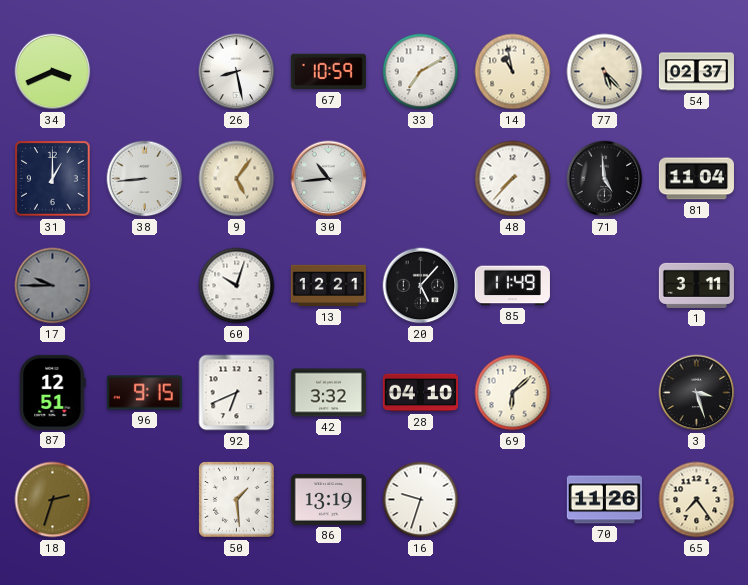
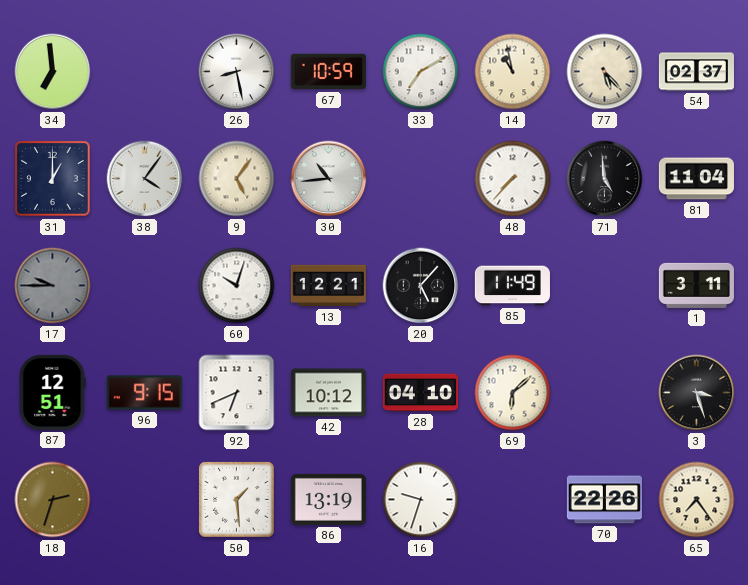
34: 3:41 -> 6:59
38: 8:44 -> 4:06
42: 3:32 -> 10:12
70: 11:26 -> 22:26
